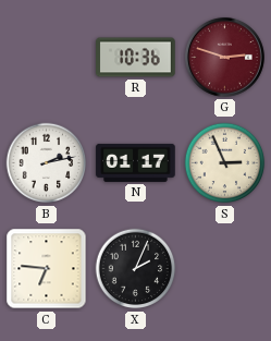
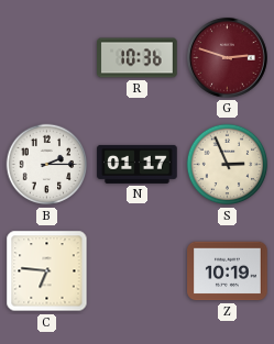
B: 2:13 -> 2:15
X: 2:04 -> none
Z: none -> 10:19
